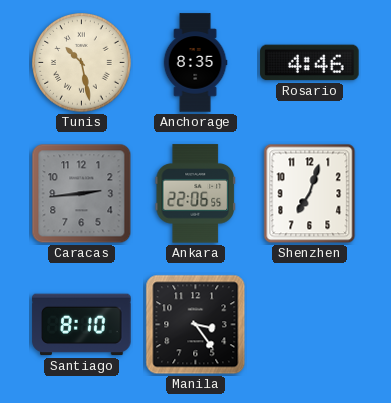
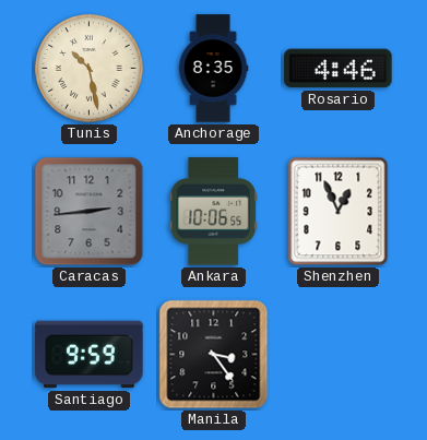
Ankara: 22:06 -> 10:06
Shenzhen: 7:03 -> 12:56
Santiago: 8:10 -> 9:59
